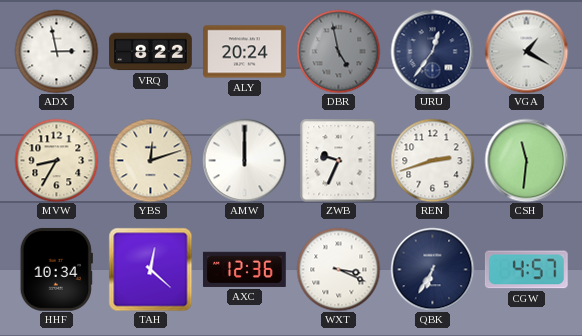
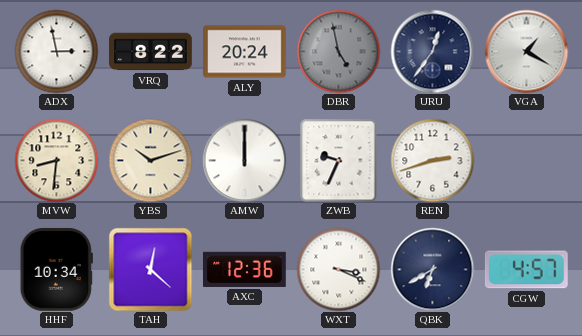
MVW: 8:35 -> 8:31
YBS: 12:12 -> 10:12
CSH: 11:31 -> none
QBK: 6:35 -> 6:40
